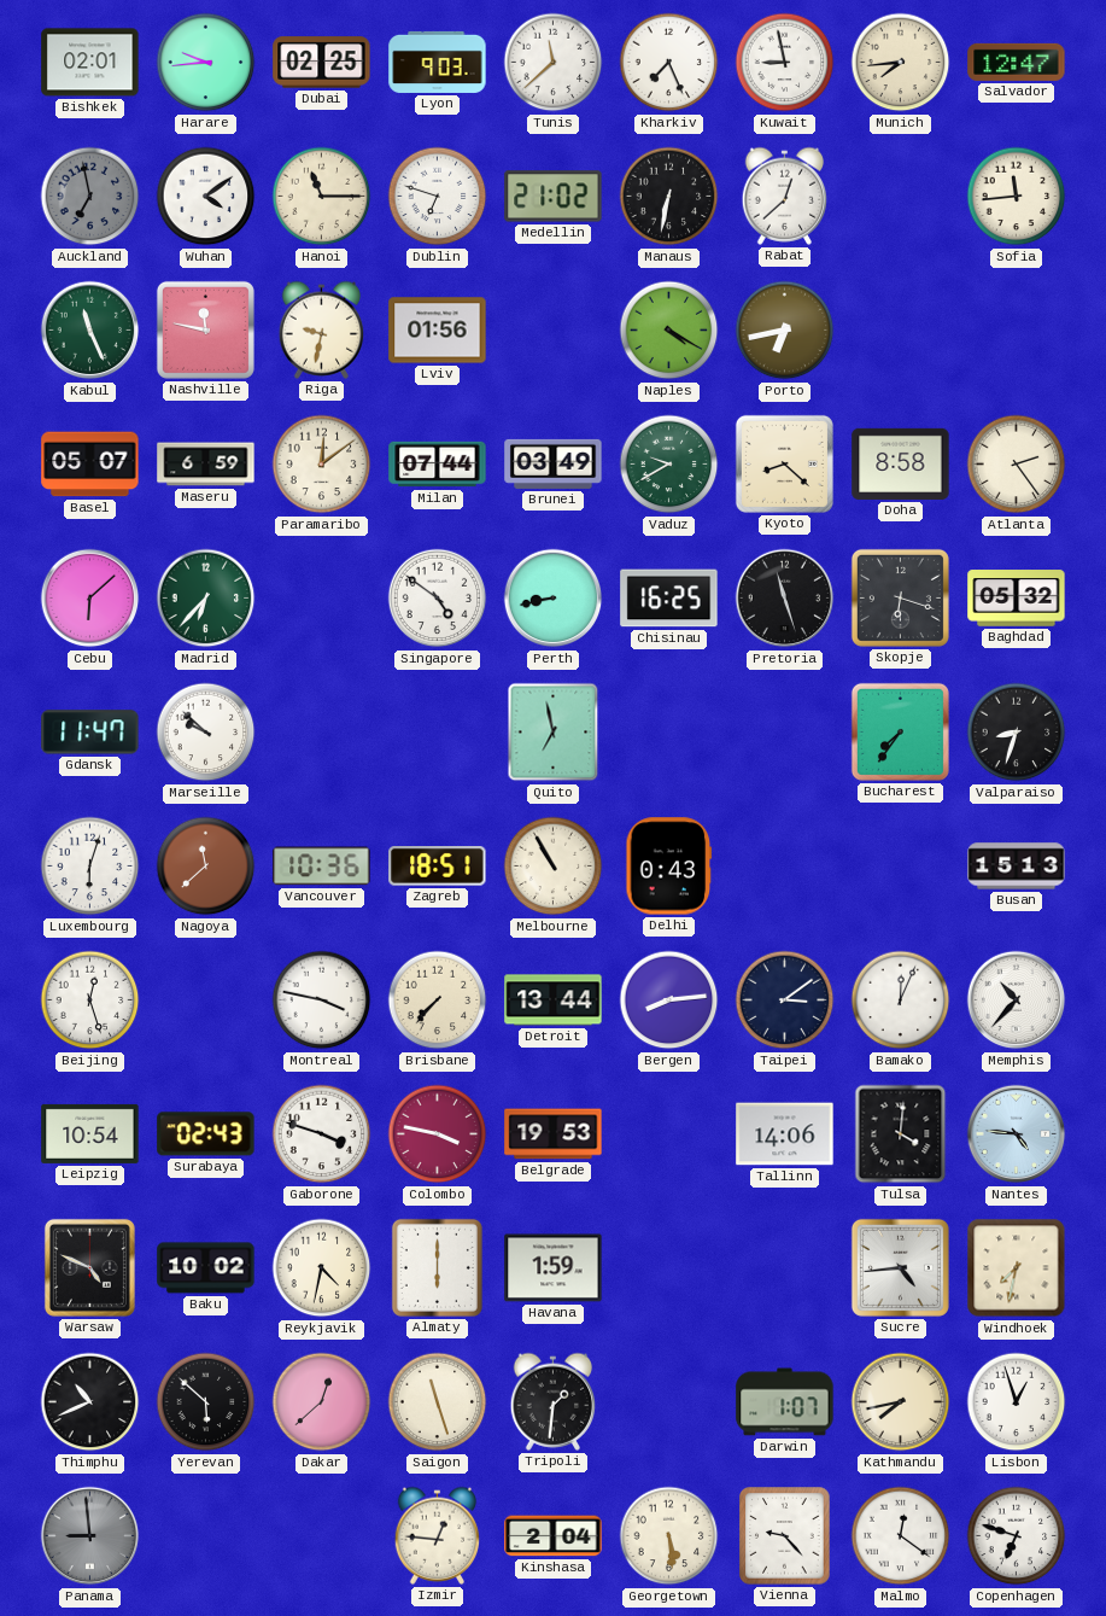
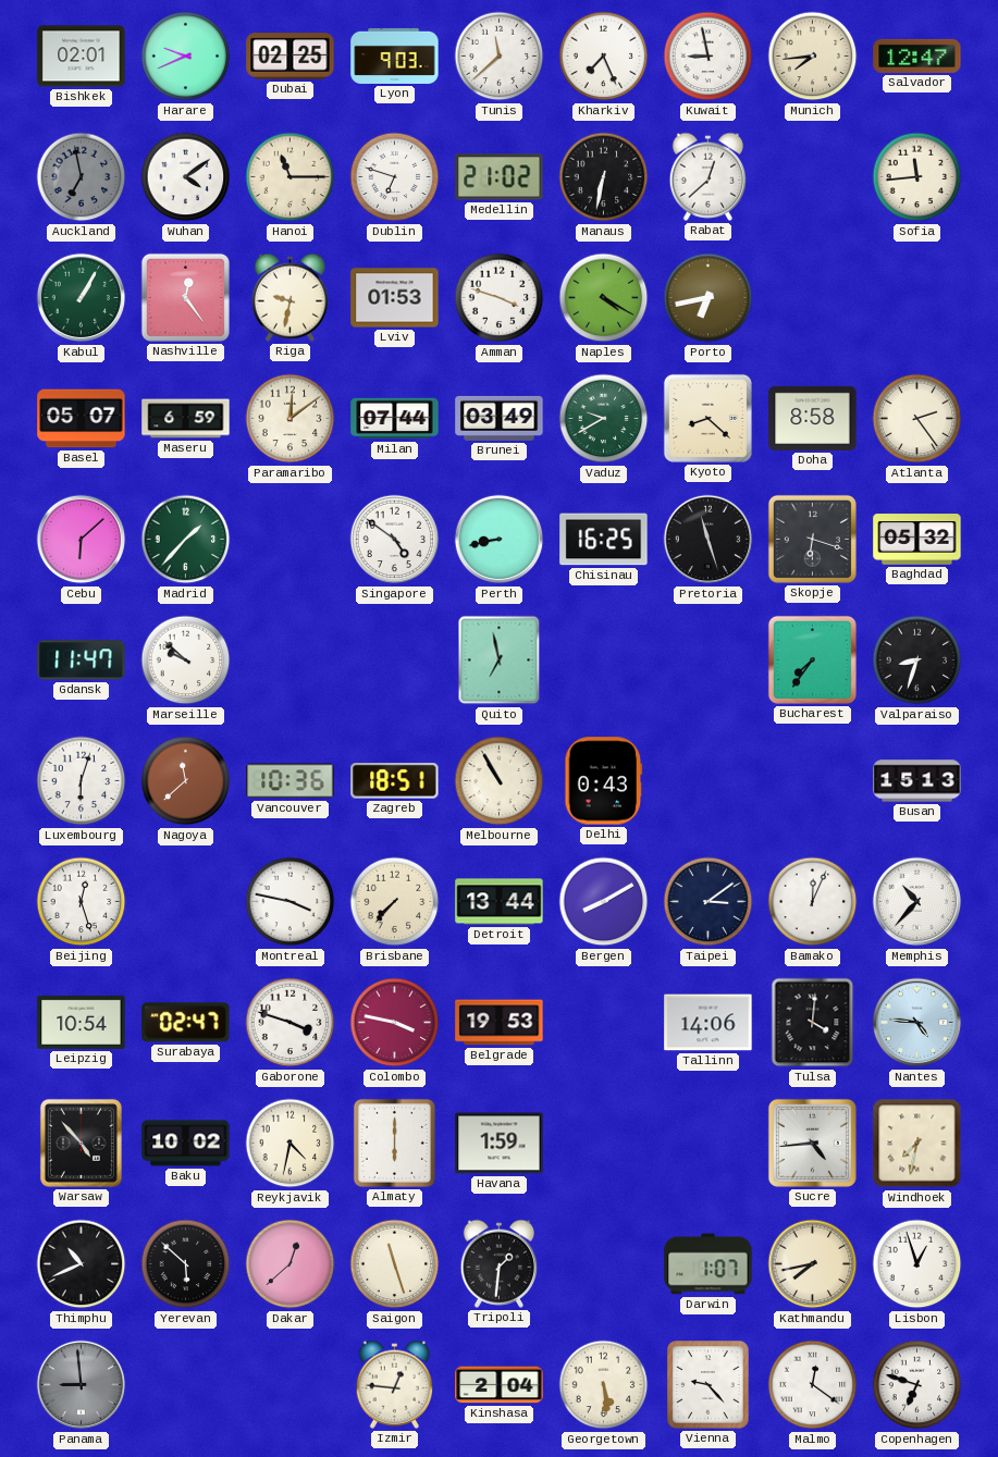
Harare: 9:44 -> 9:41
Kabul: 11:26 -> 1:05
Nashville: 11:47 -> 12:24
Lviv: 01:56 -> 01:53
Amman: none -> 3:48
Madrid: 6:37 -> 1:37
Bergen: 8:14 -> 8:10
Surabaya: 02:43 -> 02:47
Warsaw: 4:49 -> 4:53
